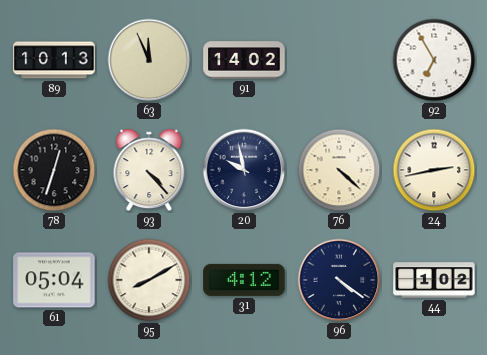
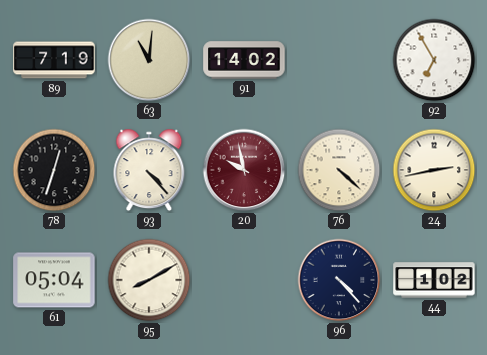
89: 10:13 -> 7:19
63: 11:56 -> 11:01
20 dial: navy -> burgundy
31: 4:12 -> none
96: 4:21 -> 4:23
